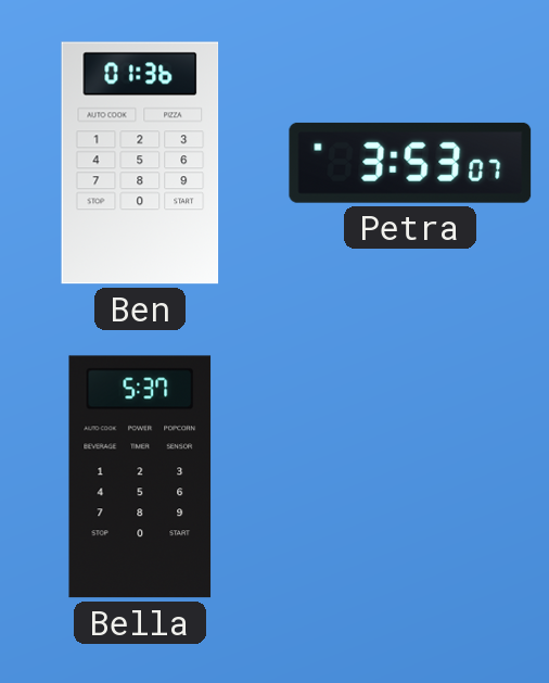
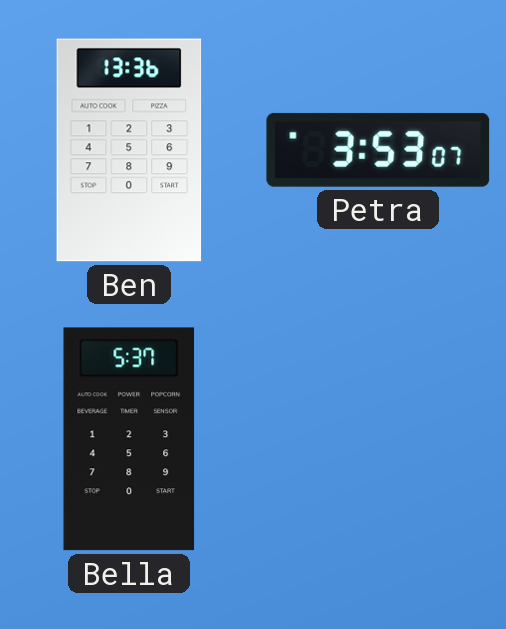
Ben: 01:36 -> 13:36
